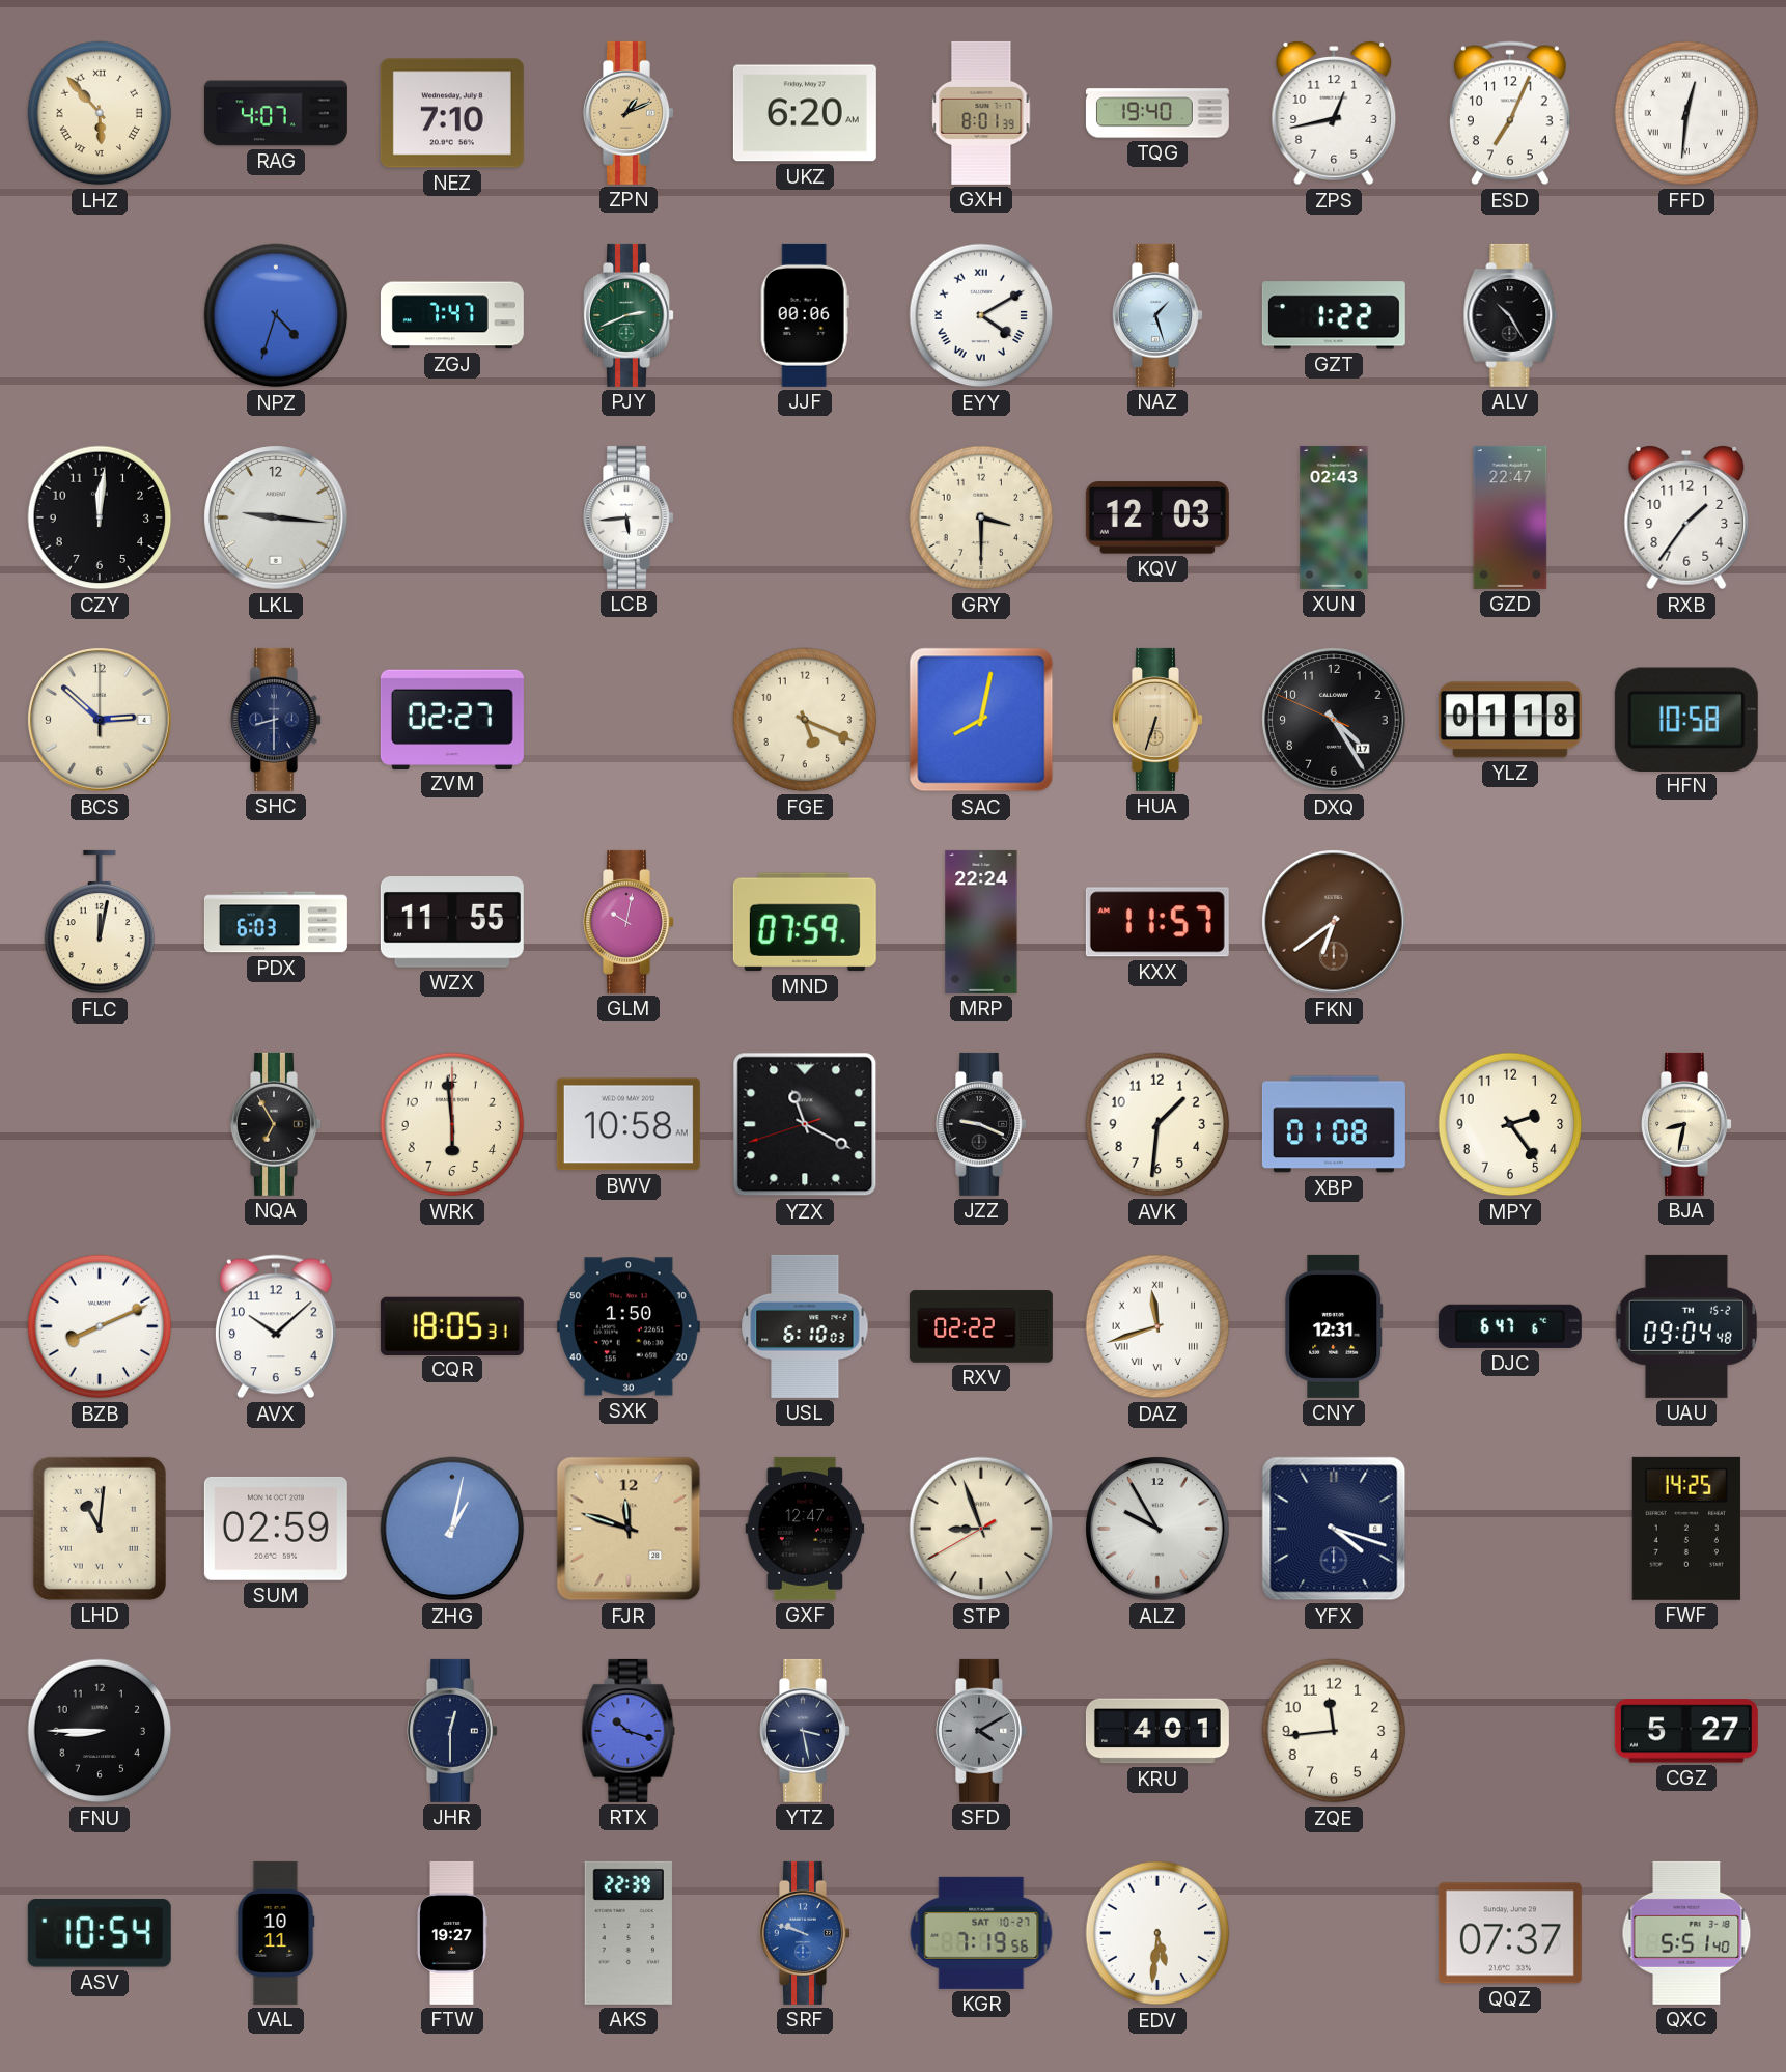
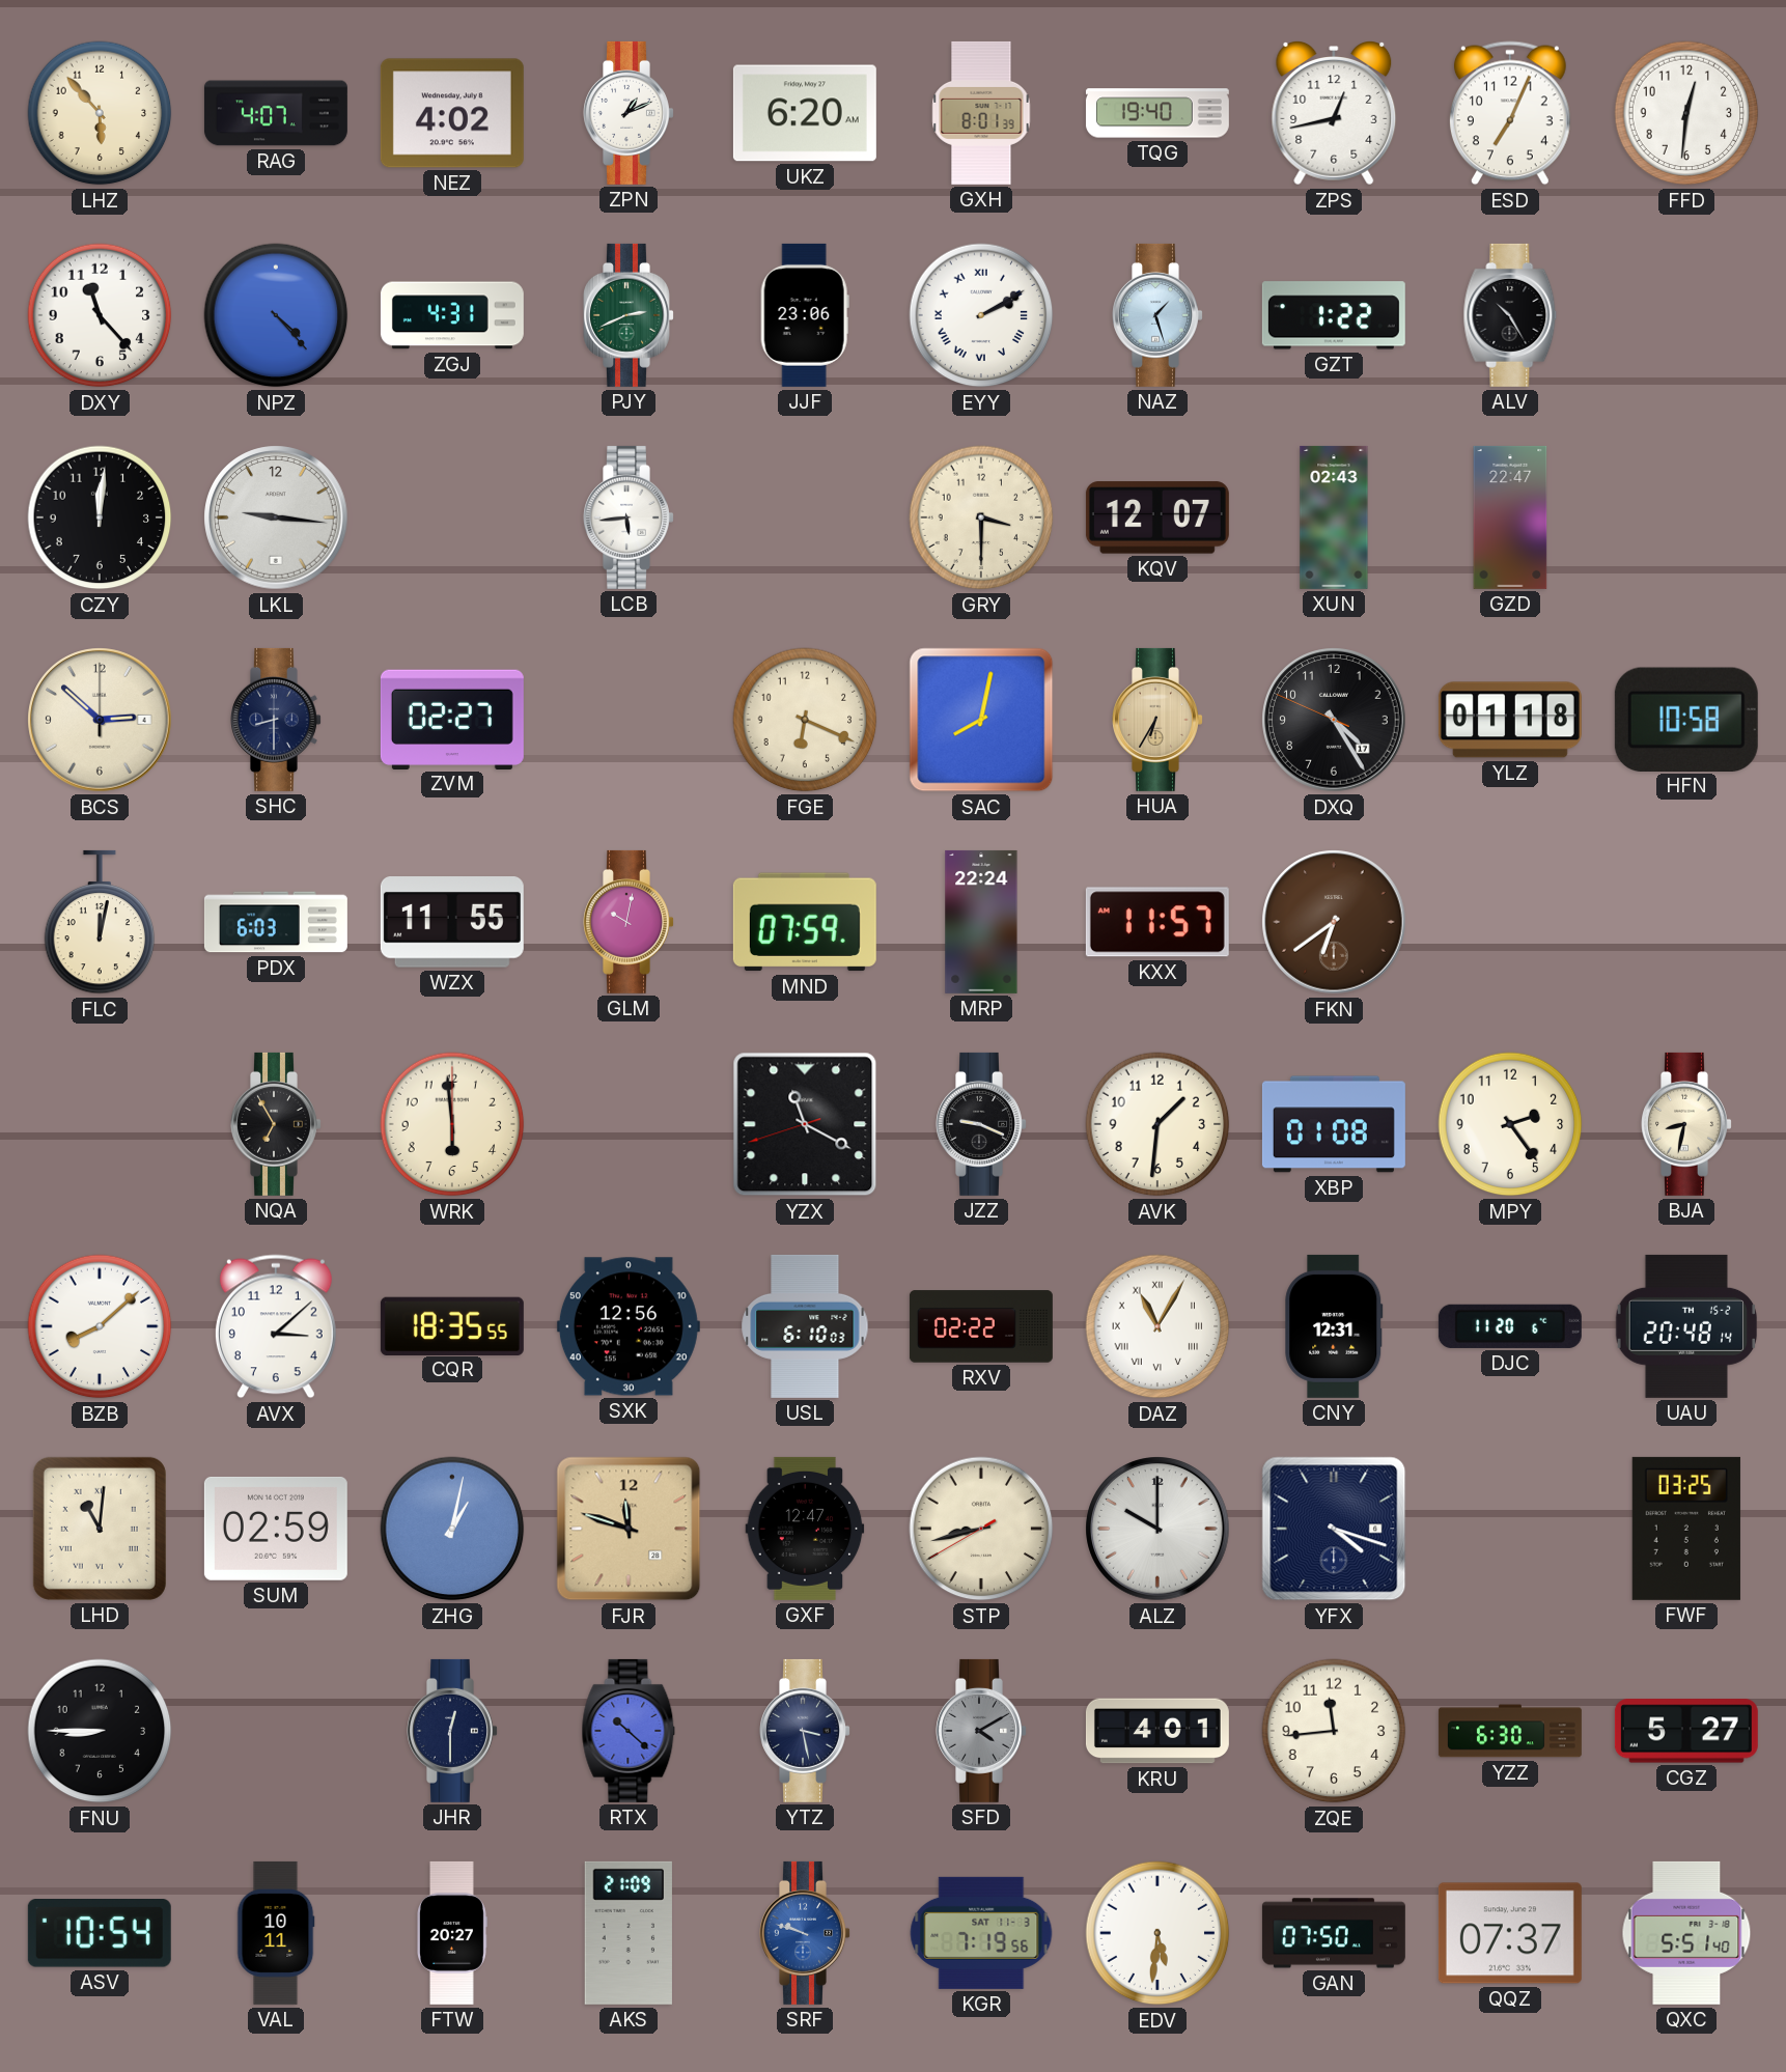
LHZ numerals: Roman -> Arabic
NEZ: 7:10 -> 4:02
ZPN dial: champagne -> white
FFD numerals: Roman -> Arabic
DXY: none -> 11:23
NPZ: 4:33 -> 4:23
ZGJ: 7:47 -> 4:31
JJF: 00:06 -> 23:06
EYY: 4:10 -> 2:10
KQV: 12:03 -> 12:07
RXB: 1:36 -> none
FGE: 5:19 -> 6:19
HUA: 6:33 -> 6:35
BWV: 10:58 -> none
BZB: 8:11 -> 8:08
AVX: 10:08 -> 3:08
CQR: 18:05 -> 18:35
SXK: 1:50 -> 12:56
DAZ: 11:42 -> 11:05
DJC: 6:47 -> 11:20
UAU: 09:04 -> 20:48
STP: 8:56 -> 8:42
ALZ: 9:55 -> 10:00
FWF: 14:25 -> 03:25
RTX: 10:18 -> 10:22
YZZ: none -> 6:30
FTW: 19:27 -> 20:27
AKS: 22:39 -> 21:09
KGR date: SAT 10-27 -> SAT 11-3
GAN: none -> 07:50
